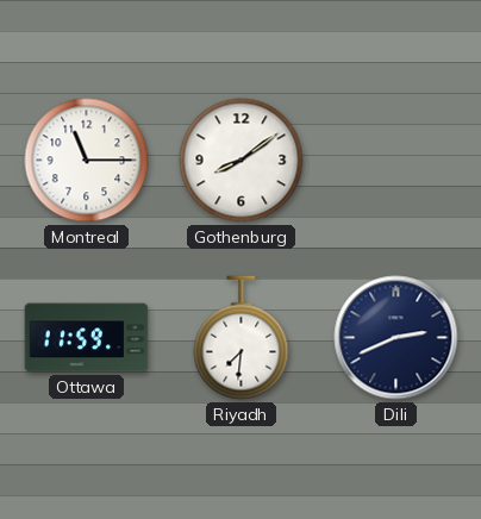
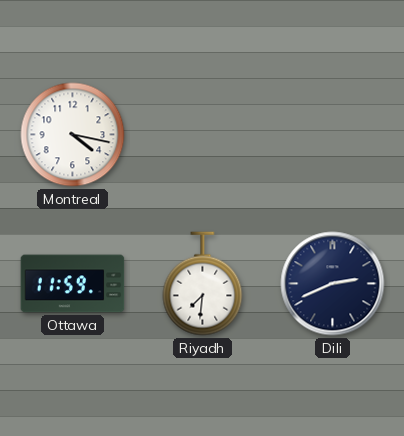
Montreal: 11:15 -> 4:17
Gothenburg: 8:09 -> none
